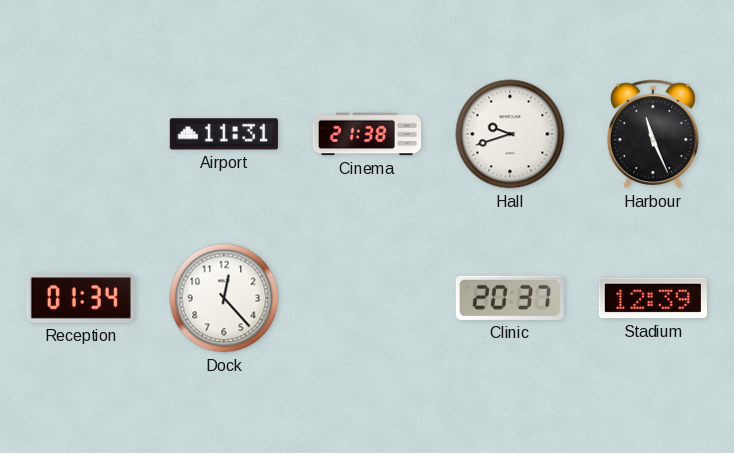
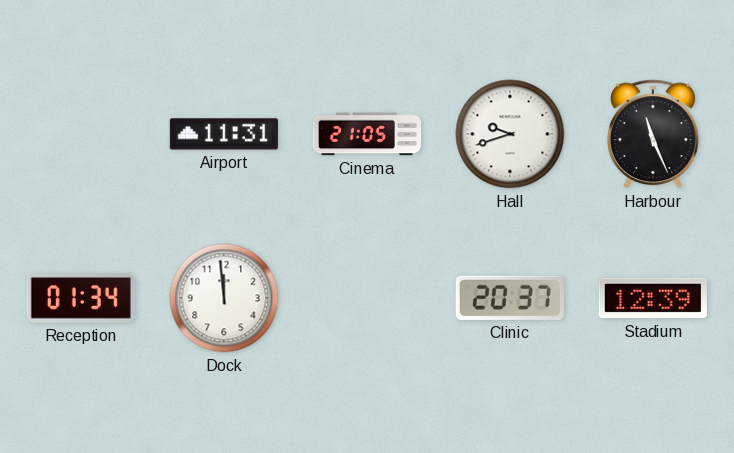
Cinema: 21:38 -> 21:05
Dock: 12:23 -> 11:59
